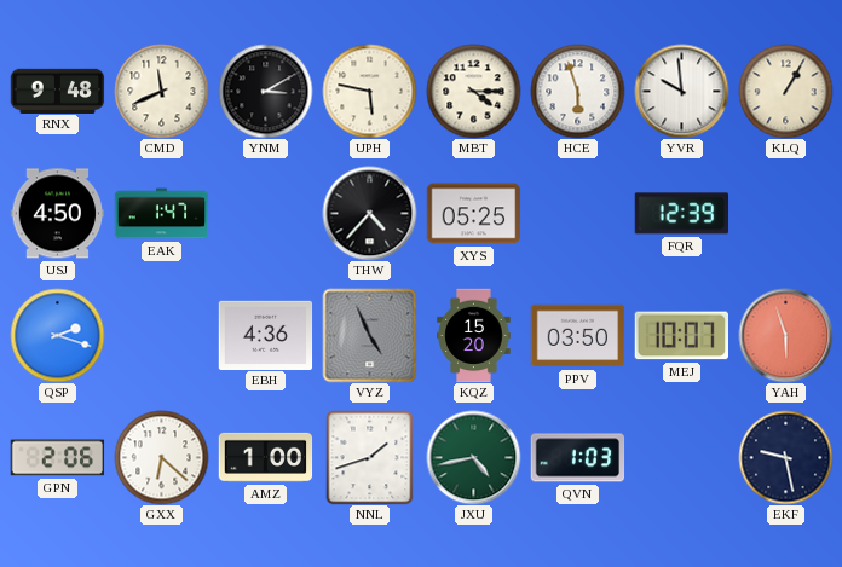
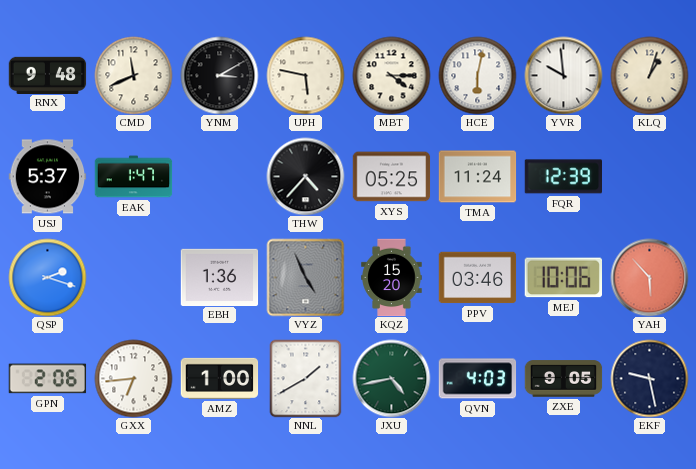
HCE: 5:57 -> 6:02
KLQ: 1:05 -> 1:03
USJ: 4:50 -> 5:37
TMA: none -> 11:24
EBH: 4:36 -> 1:36
PPV: 03:50 -> 03:46
MEJ: 10:07 -> 10:06
YAH: 5:57 -> 5:53
GXX: 6:22 -> 6:44
NNL: 1:42 -> 1:40
QVN: 1:03 -> 4:03
ZXE: none -> 9:05
